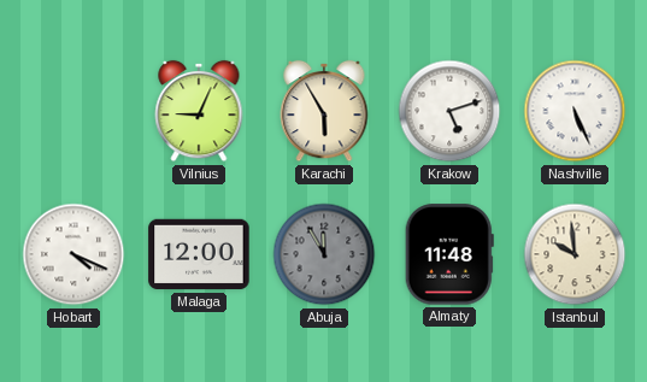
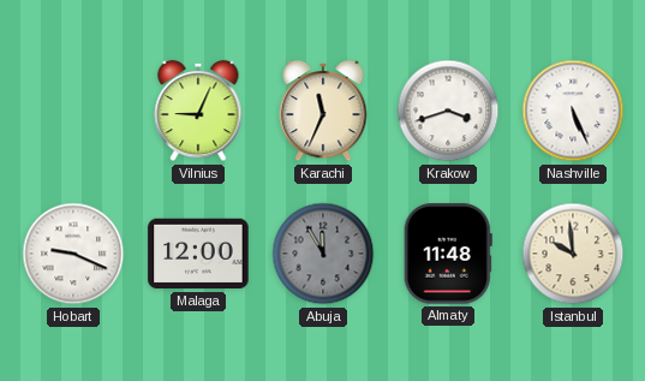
Karachi: 5:55 -> 11:34
Krakow: 5:12 -> 3:42
Hobart: 4:19 -> 9:19
